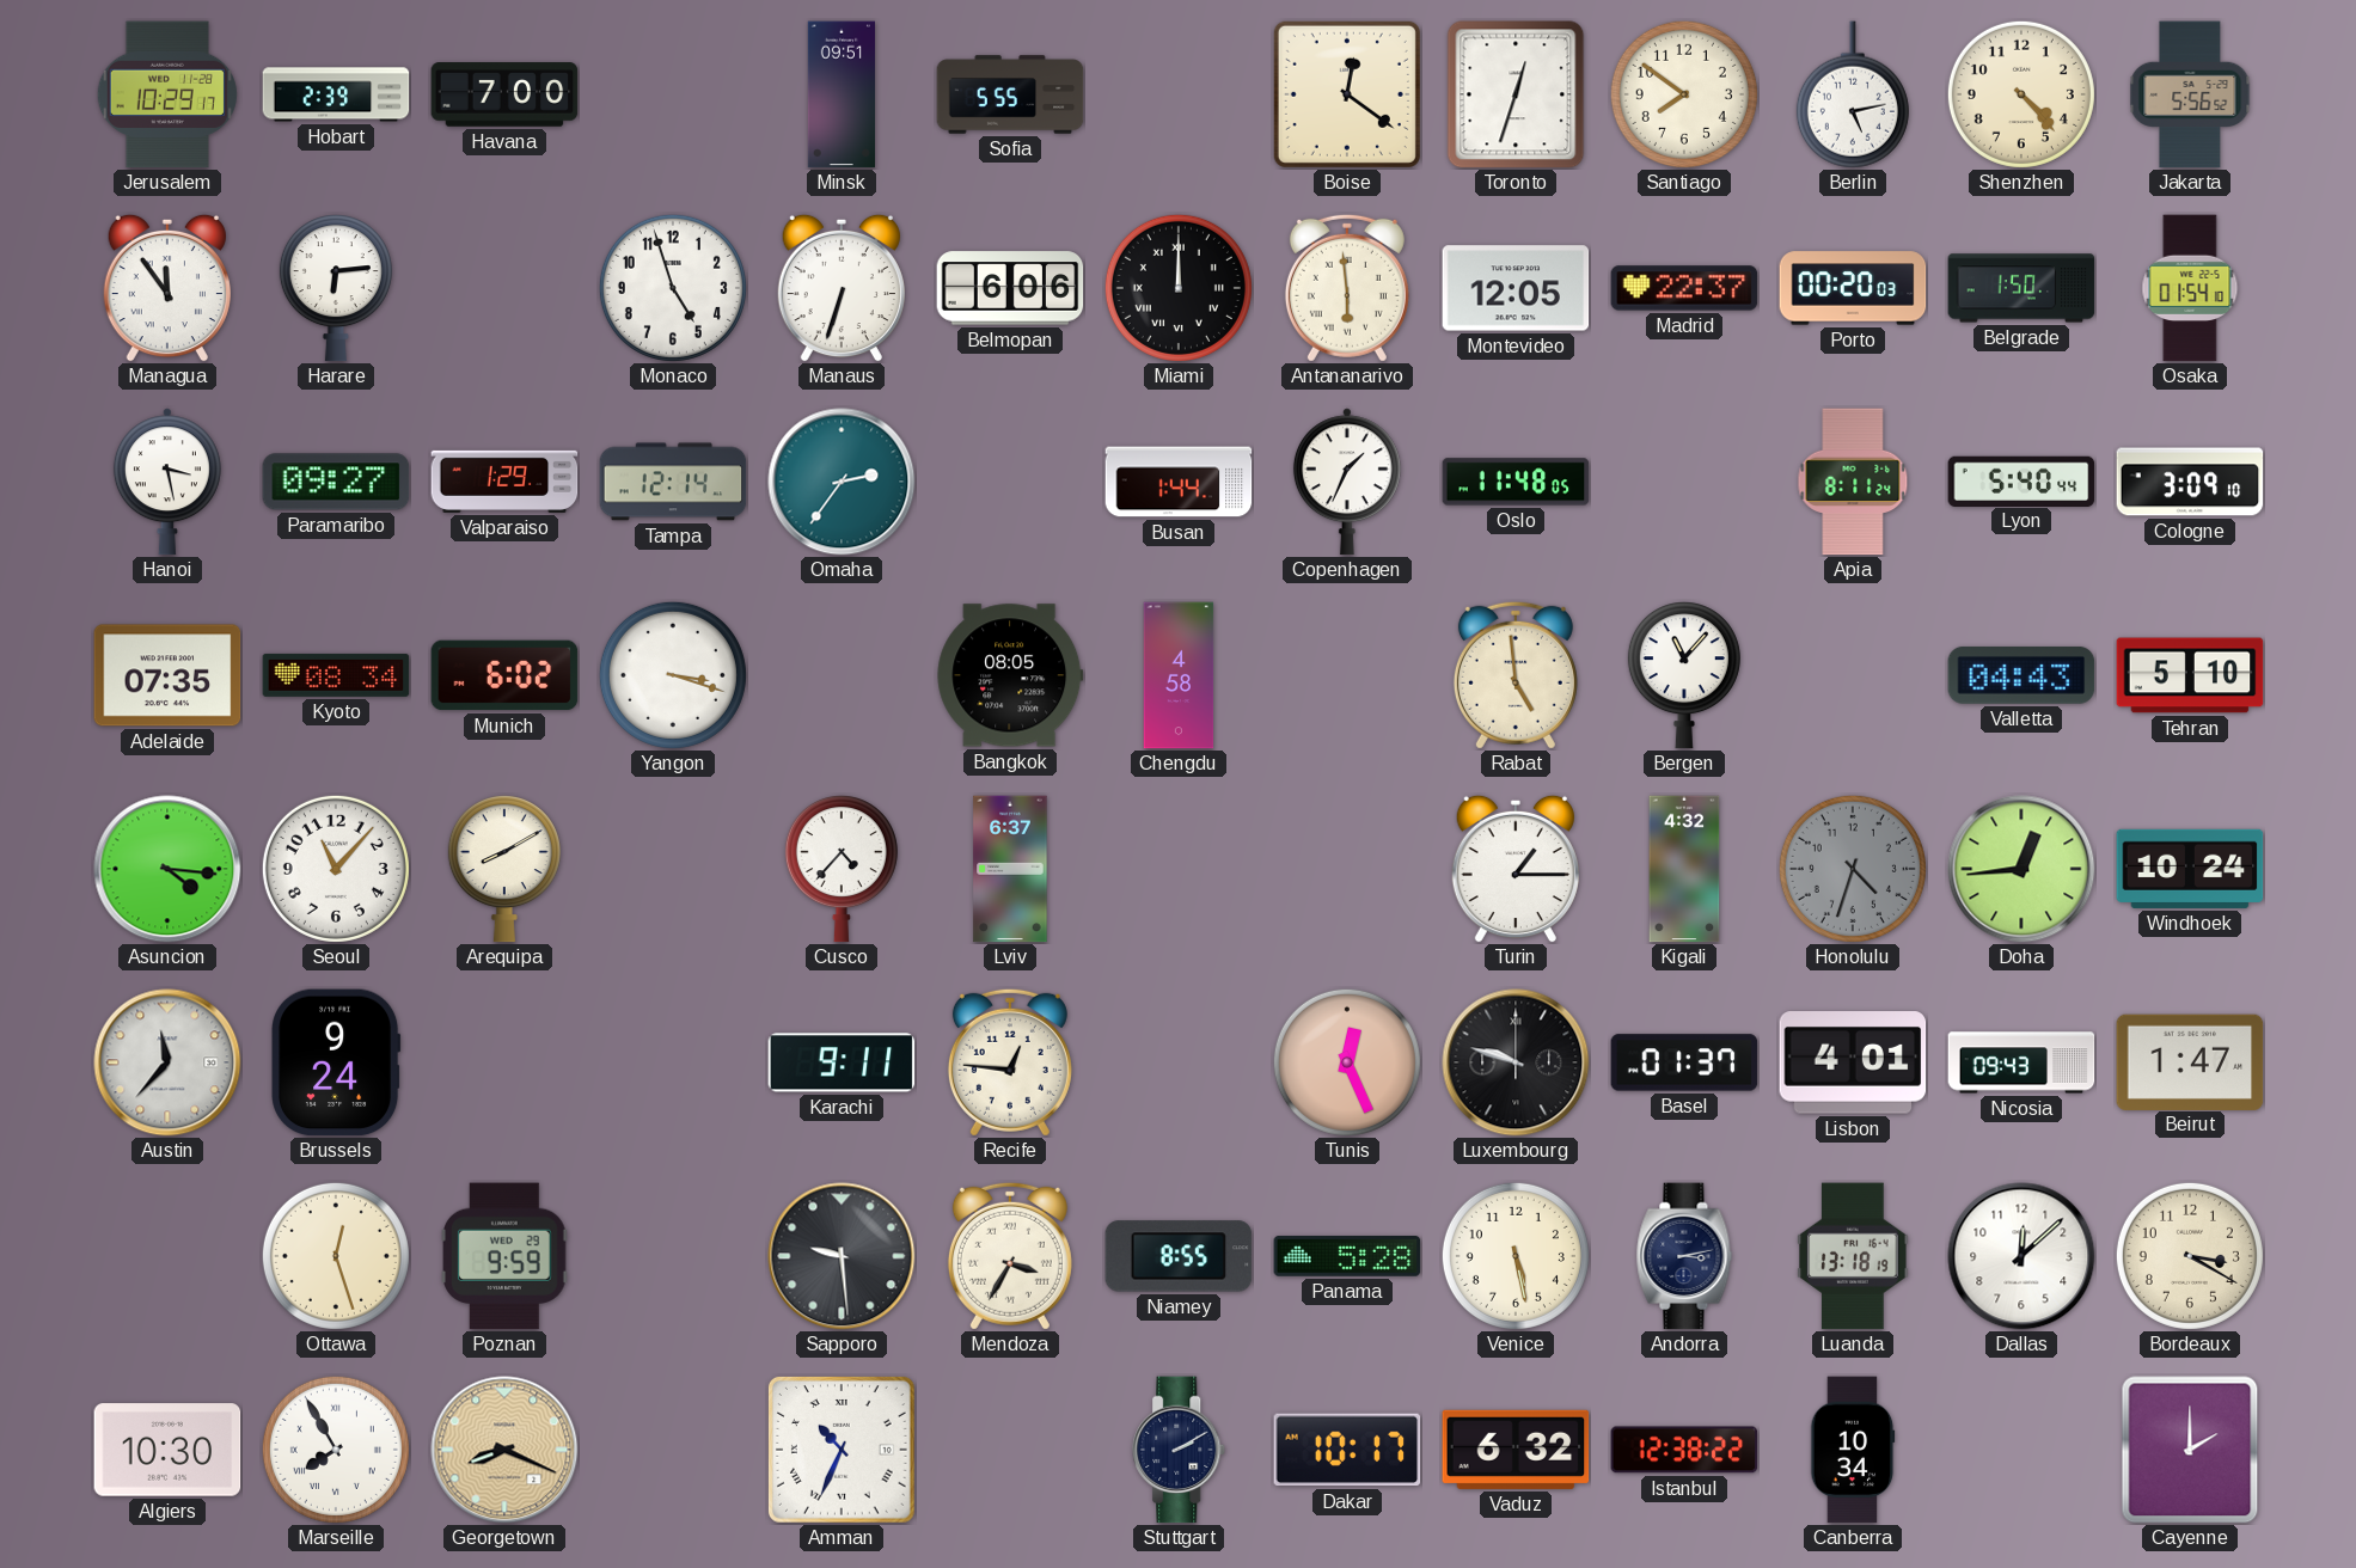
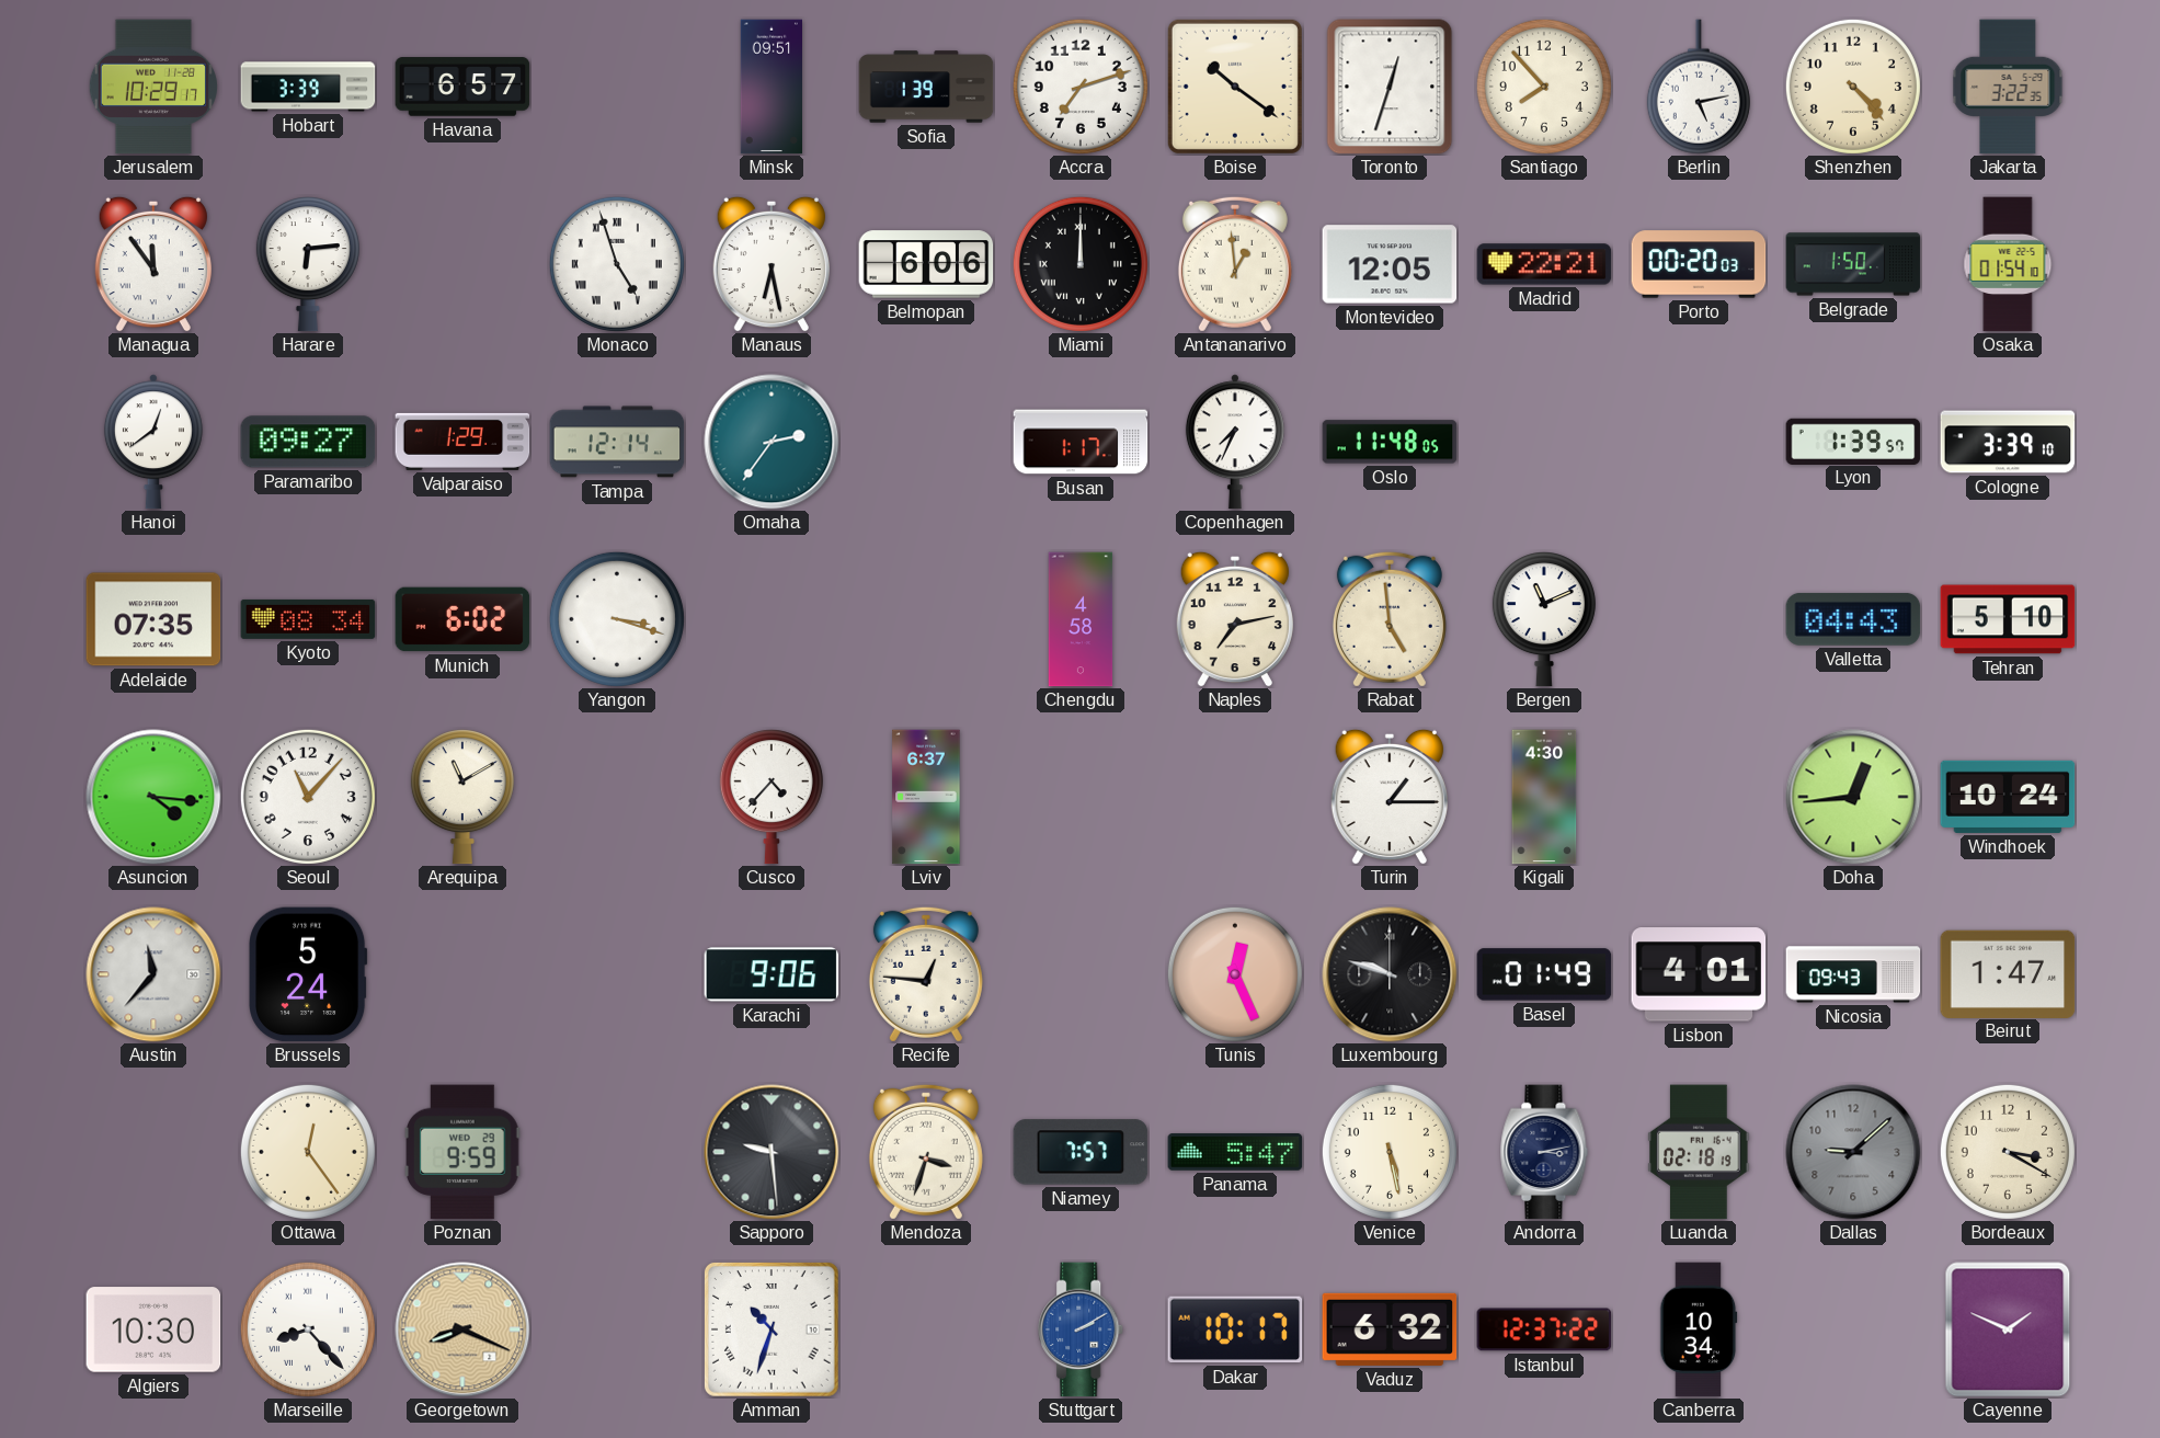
Hobart: 2:39 -> 3:39
Havana: 7:00 -> 6:57
Sofia: 5:55 -> 1:39
Accra: none -> 7:12
Boise: 12:21 -> 10:21
Santiago: 7:51 -> 7:53
Jakarta: 5:56 -> 3:22
Monaco numerals: Arabic -> Roman
Manaus: 6:33 -> 6:28
Antananarivo: 5:59 -> 12:59
Madrid: 22:37 -> 22:21
Hanoi: 3:28 -> 12:39
Busan: 1:44 -> 1:17
Copenhagen: 1:34 -> 7:34
Apia: 8:11 -> none
Lyon: 5:40 -> 1:39
Cologne: 3:09 -> 3:39
Bangkok: 08:05 -> none
Naples: none -> 7:13
Bergen: 11:07 -> 11:11
Arequipa: 8:10 -> 11:10
Kigali: 4:32 -> 4:30
Honolulu: 4:33 -> none
Brussels: 9:24 -> 5:24
Karachi: 9:11 -> 9:06
Basel: 01:37 -> 01:49
Ottawa: 12:27 -> 12:24
Mendoza: 3:35 -> 3:33
Niamey: 8:55 -> 7:57
Panama: 5:28 -> 5:47
Luanda: 13:18 -> 02:18
Dallas: 12:08 -> 9:08
Dallas dial: white -> grey
Marseille: 7:55 -> 8:23
Amman: 10:34 -> 10:33
Stuttgart dial: navy -> blue
Istanbul: 12:38 -> 12:37
Cayenne: 2:00 -> 1:49
